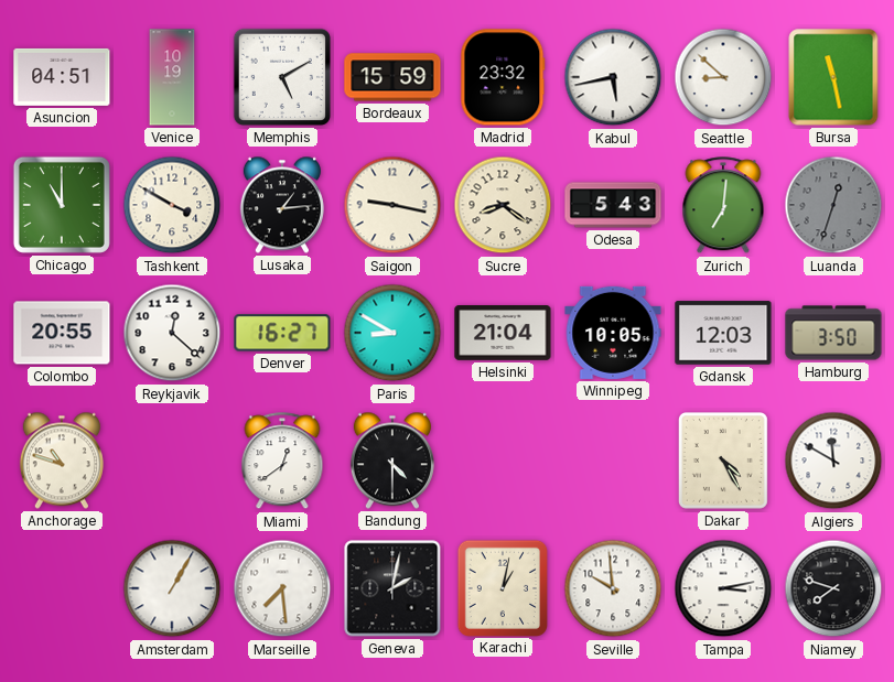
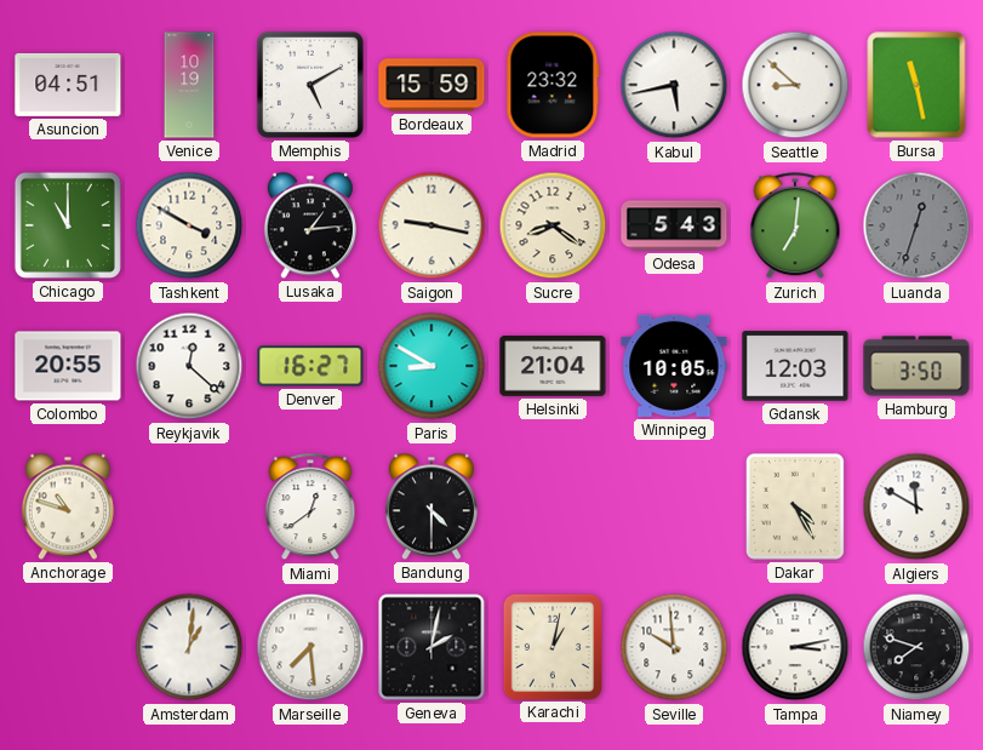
Amsterdam: 1:05 -> 1:01
